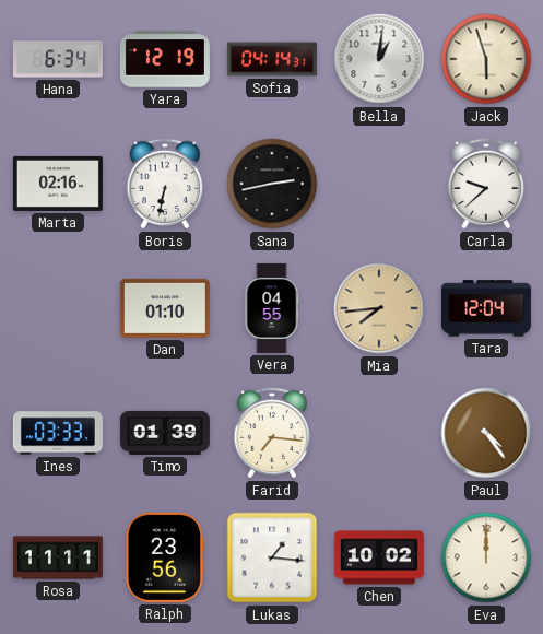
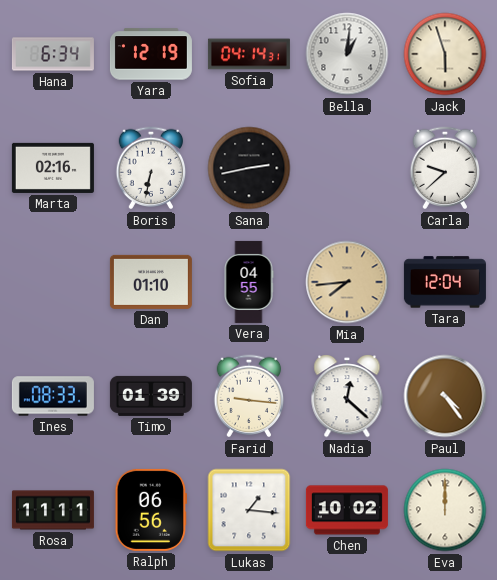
Ines: 03:33 -> 08:33
Farid: 7:16 -> 9:16
Nadia: none -> 12:22
Ralph: 23:56 -> 06:56
